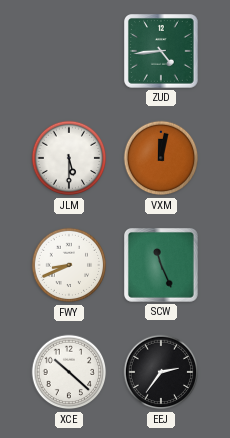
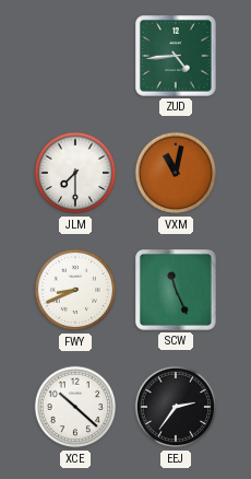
JLM: 5:30 -> 7:30
VXM: 12:02 -> 11:02
